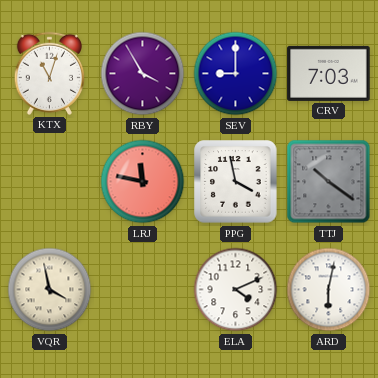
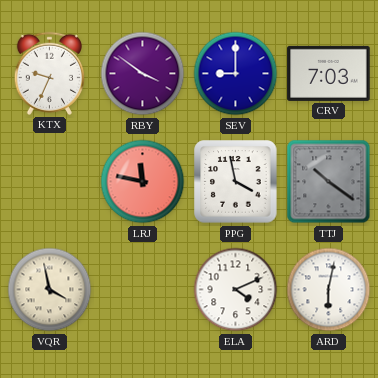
KTX: 11:03 -> 9:34
RBY: 3:55 -> 3:51
